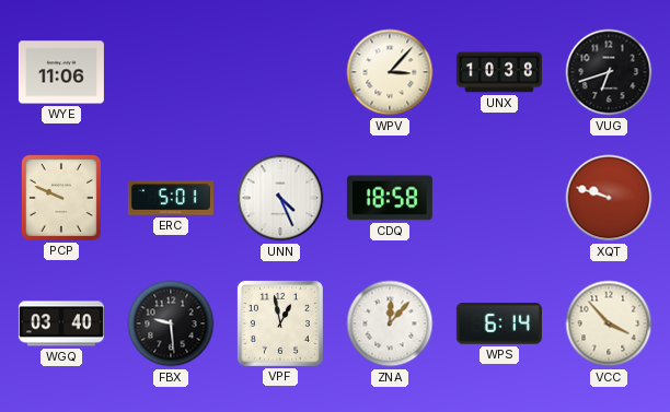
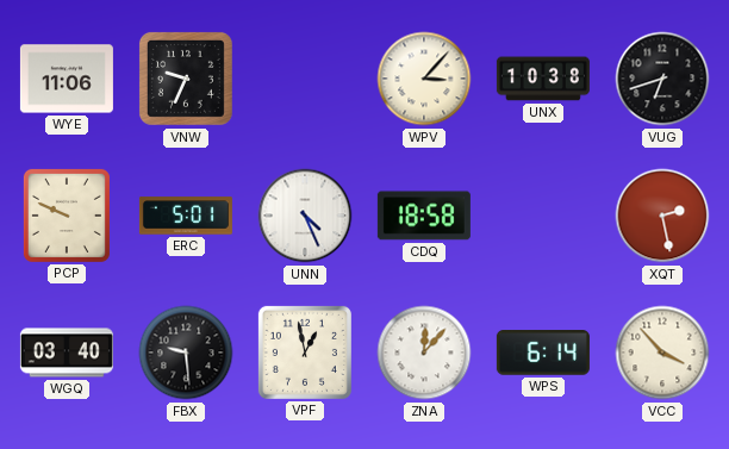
VNW: none -> 9:34
XQT: 9:48 -> 2:28
